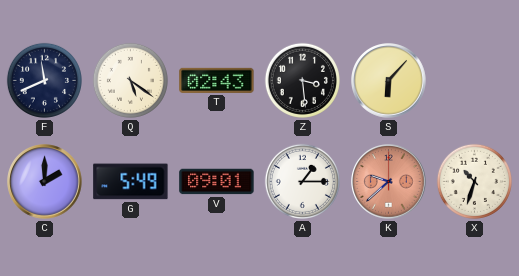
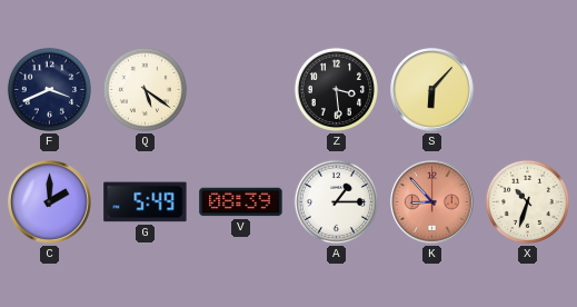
F: 11:41 -> 3:41
T: 02:43 -> none
V: 09:01 -> 08:39
K: 9:38 -> 8:53
